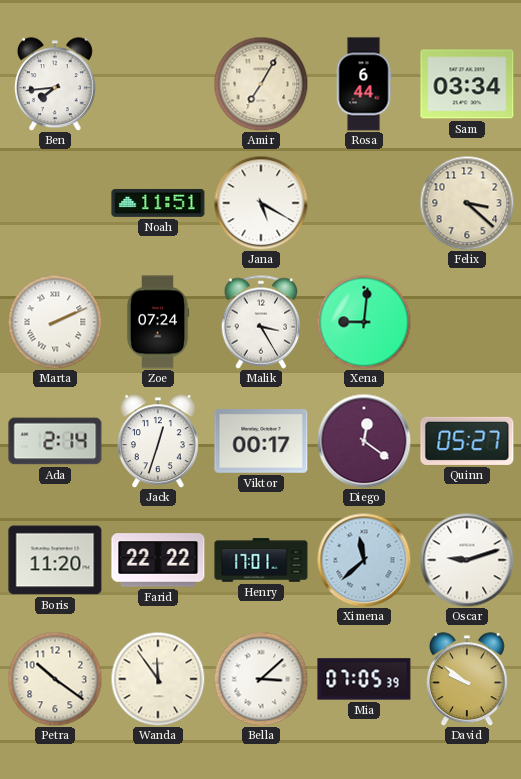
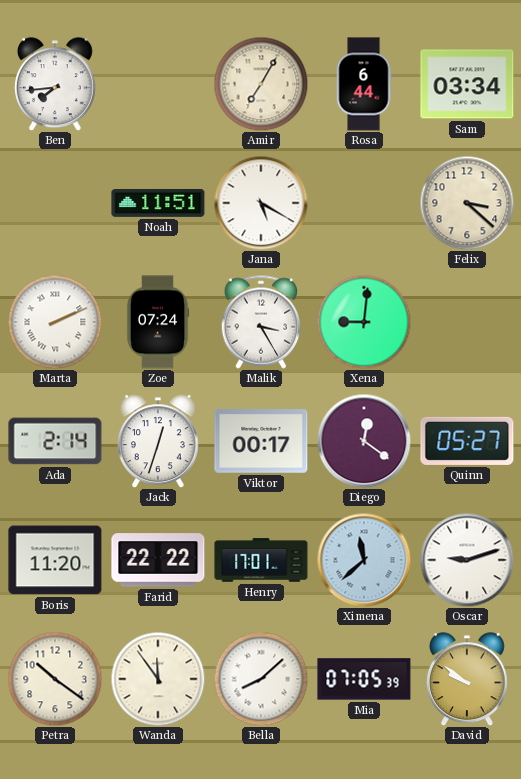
Bella: 3:08 -> 8:08
